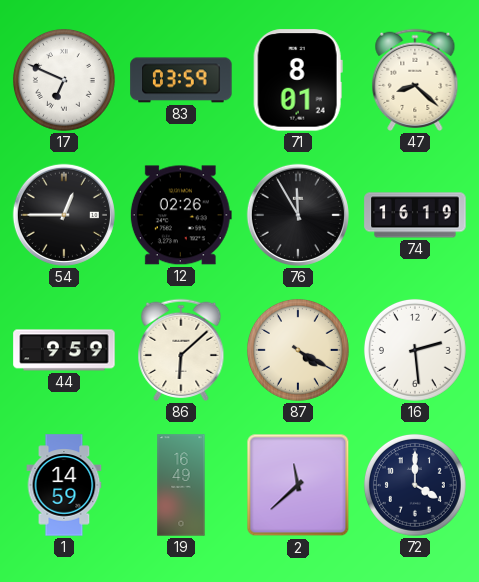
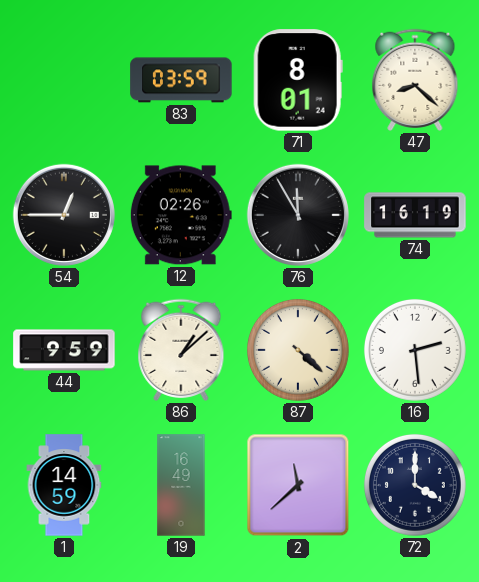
17: 6:49 -> none
86: 6:08 -> 1:08
87: 4:20 -> 4:22
